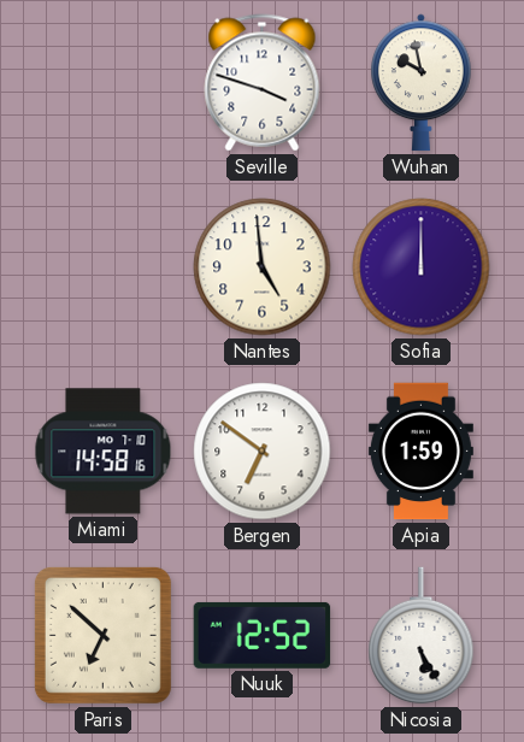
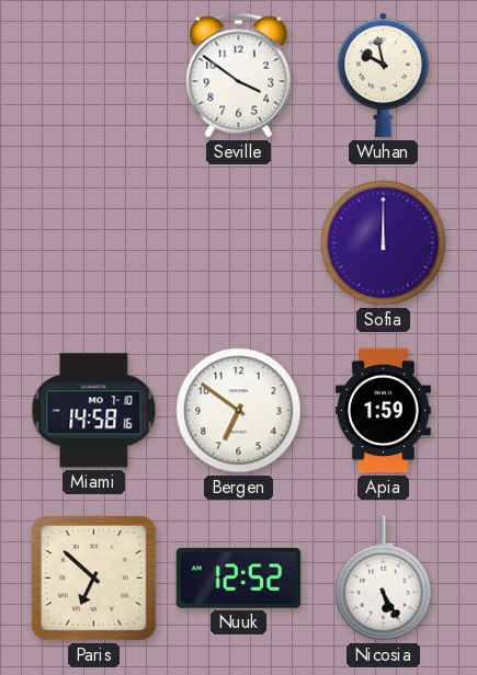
Seville: 3:48 -> 3:51
Nantes: 4:59 -> none
